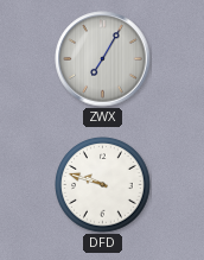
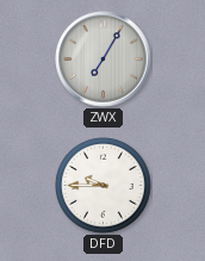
DFD: 9:48 -> 9:45
